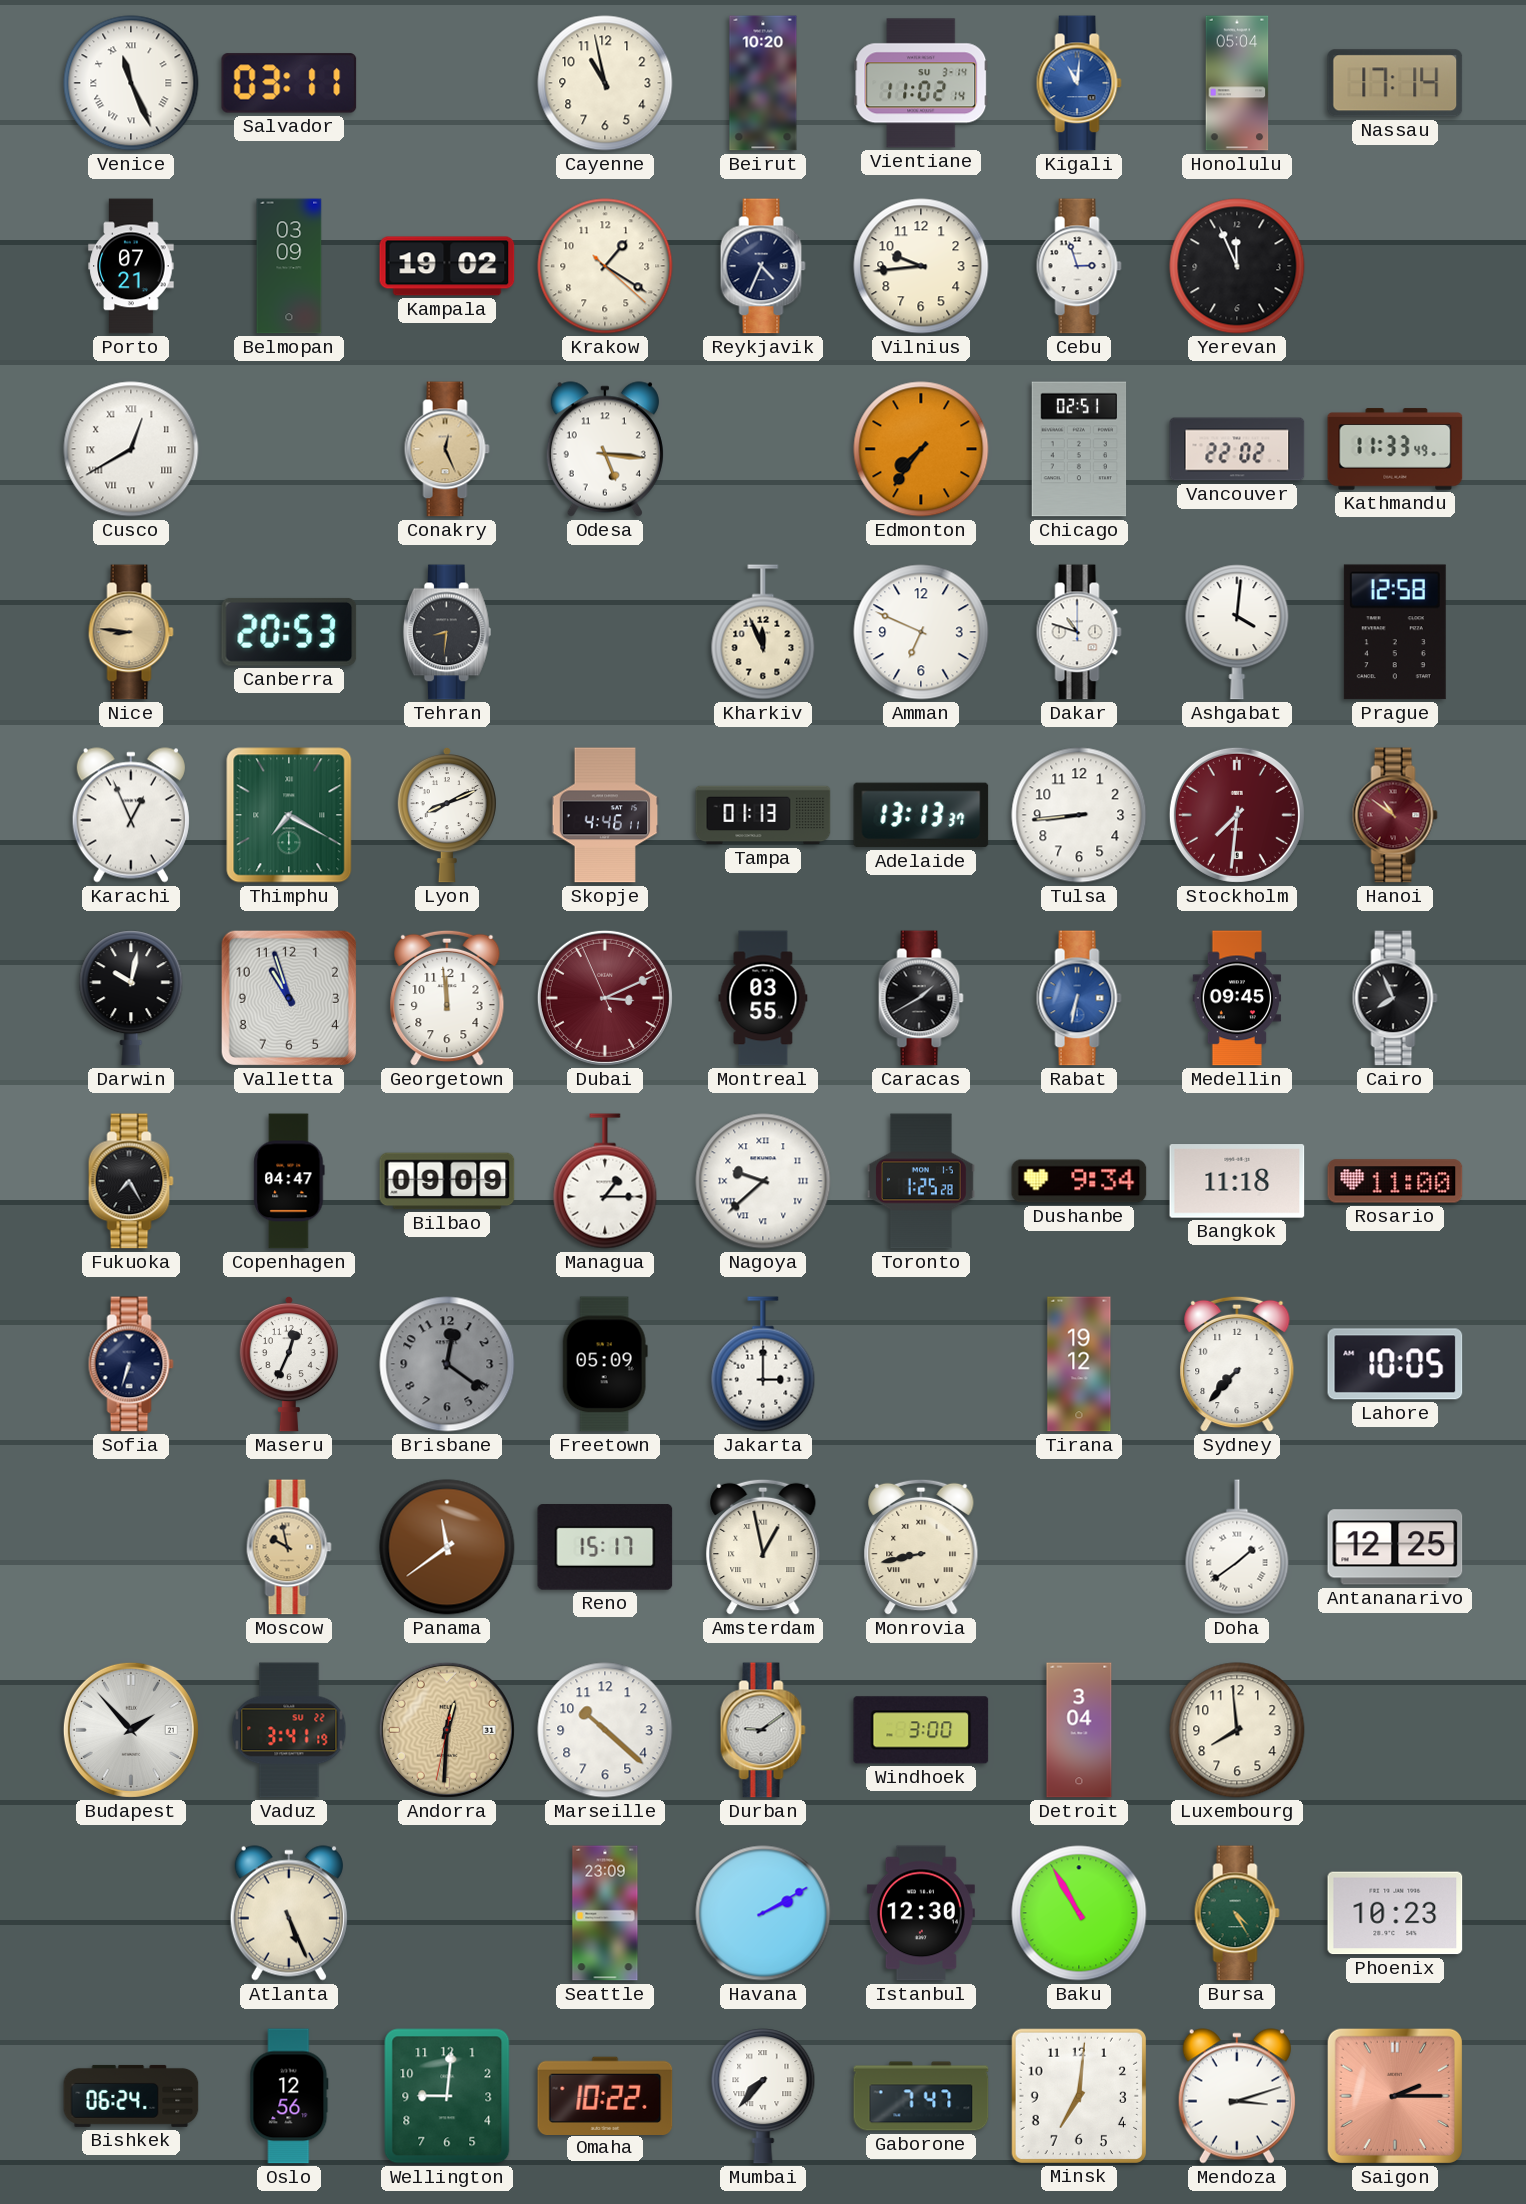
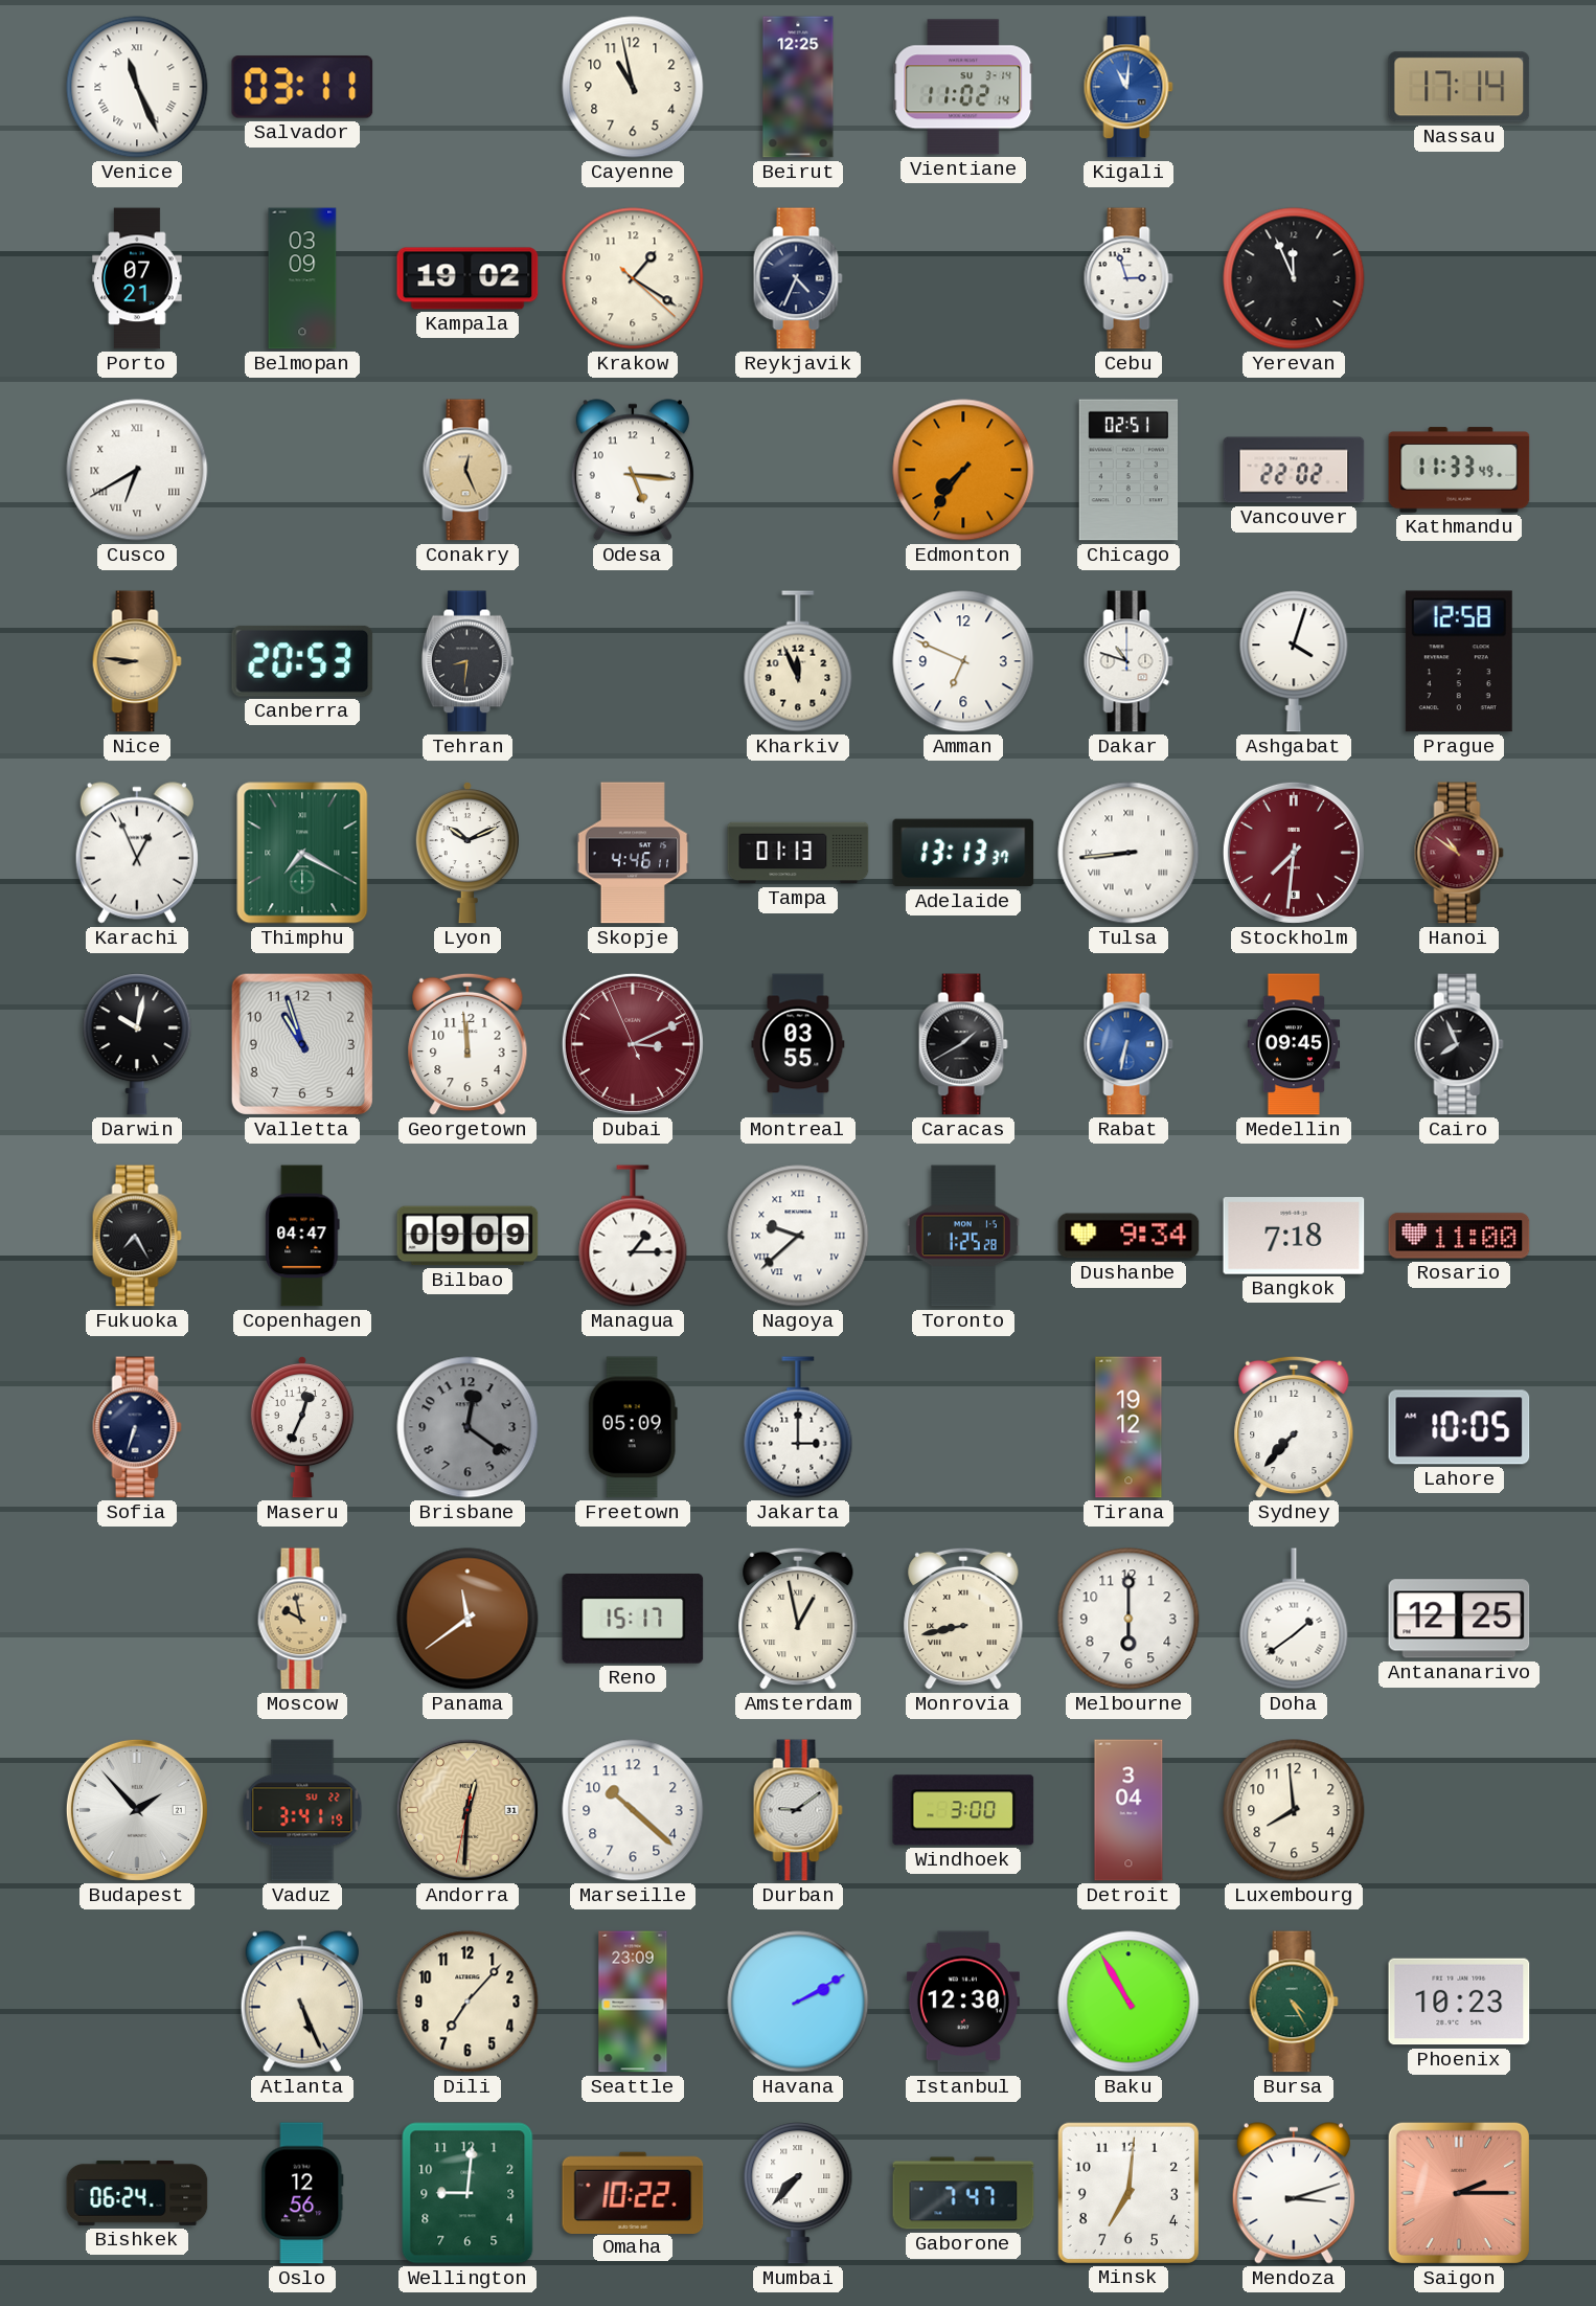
Beirut: 10:20 -> 12:25
Honolulu: 05:04 -> none
Vilnius: 9:44 -> none
Cusco: 12:40 -> 6:40
Ashgabat: 4:01 -> 4:03
Lyon: 8:11 -> 10:11
Tulsa numerals: Arabic -> Roman
Bangkok: 11:18 -> 7:18
Melbourne: none -> 6:00
Dili: none -> 7:07
